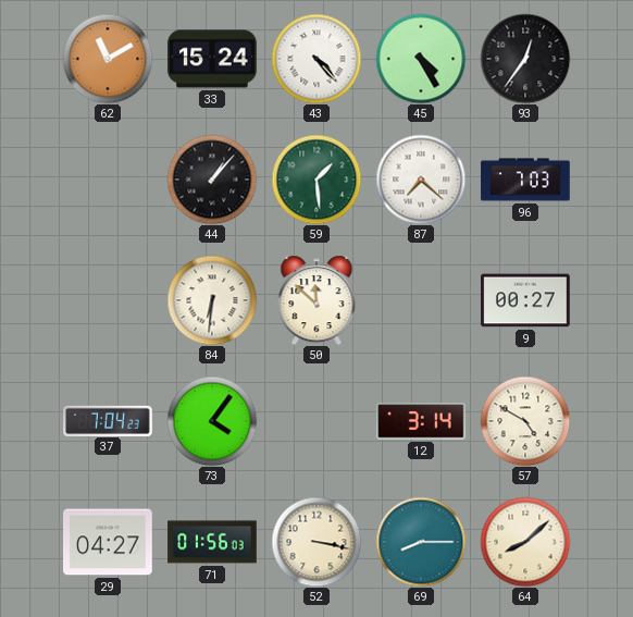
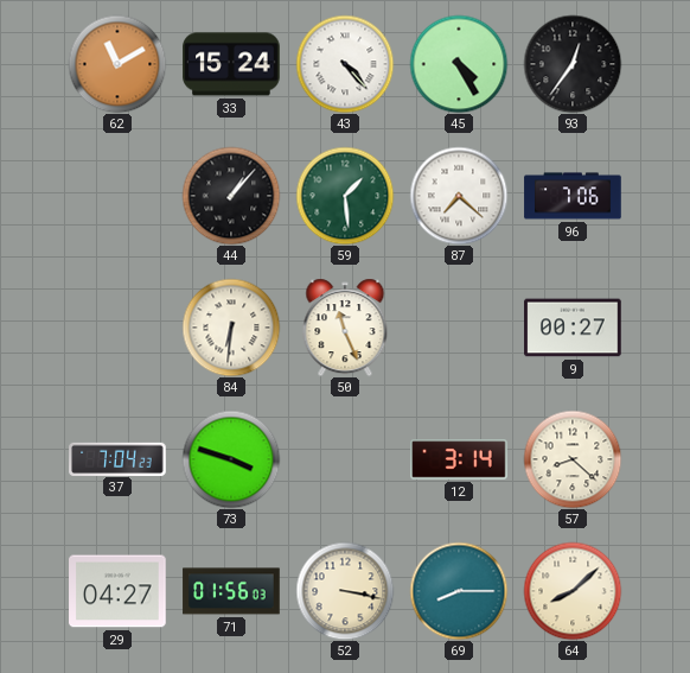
96: 7:03 -> 7:06
50: 11:52 -> 11:26
73: 4:06 -> 3:48
57: 4:50 -> 8:22
